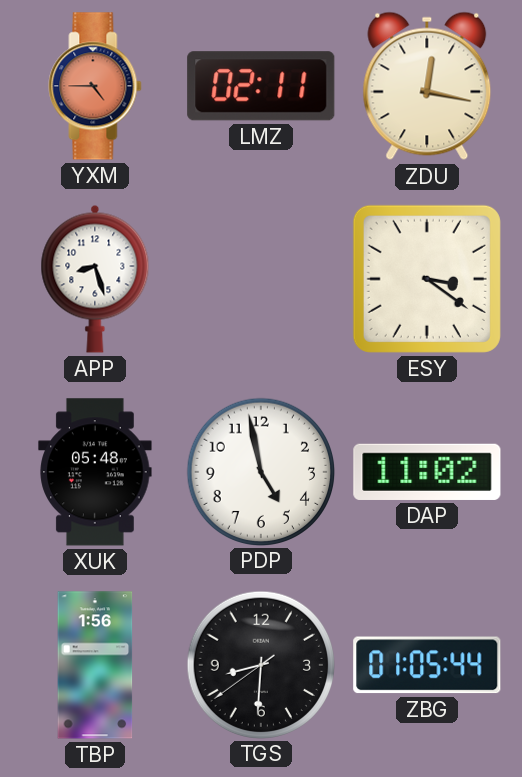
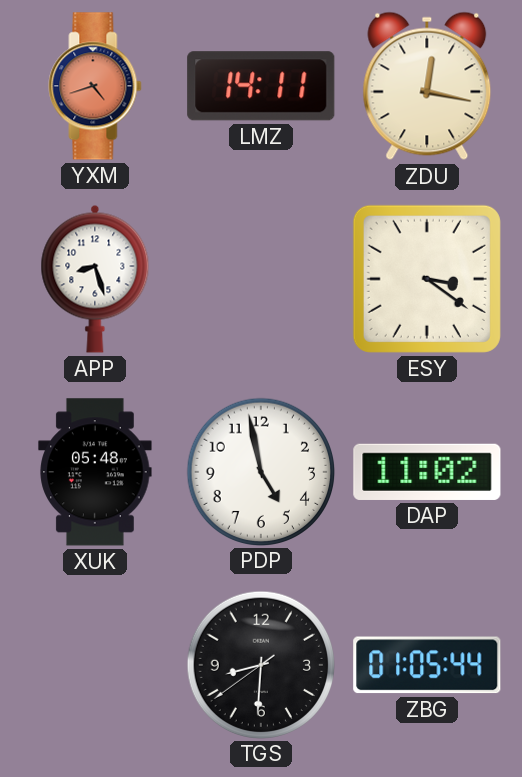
YXM: 4:45 -> 4:42
LMZ: 02:11 -> 14:11
TBP: 1:56 -> none
